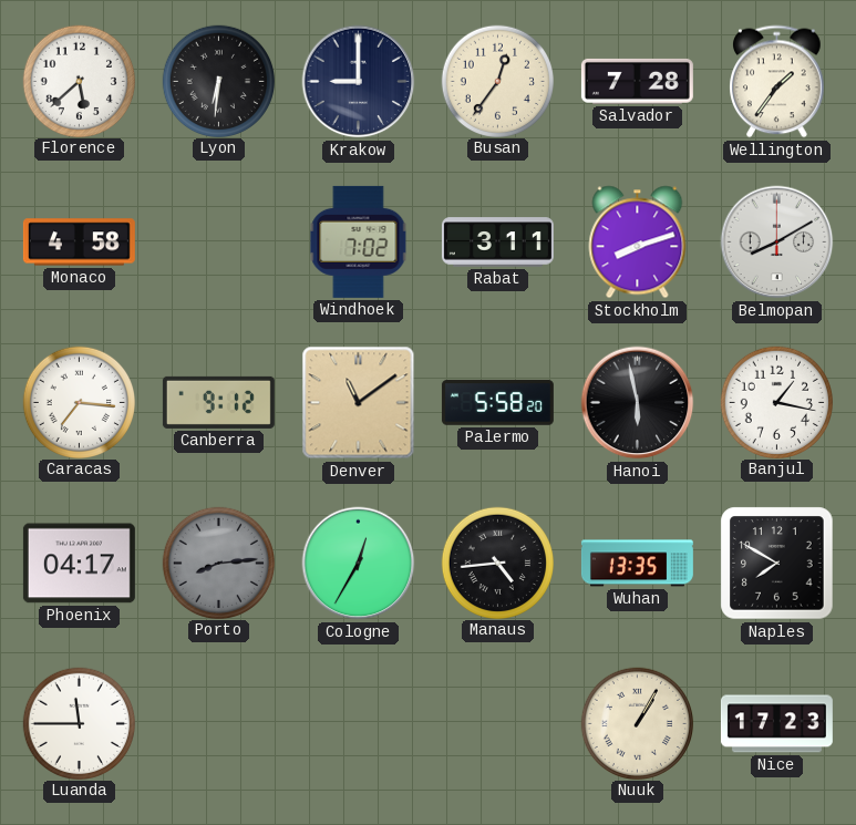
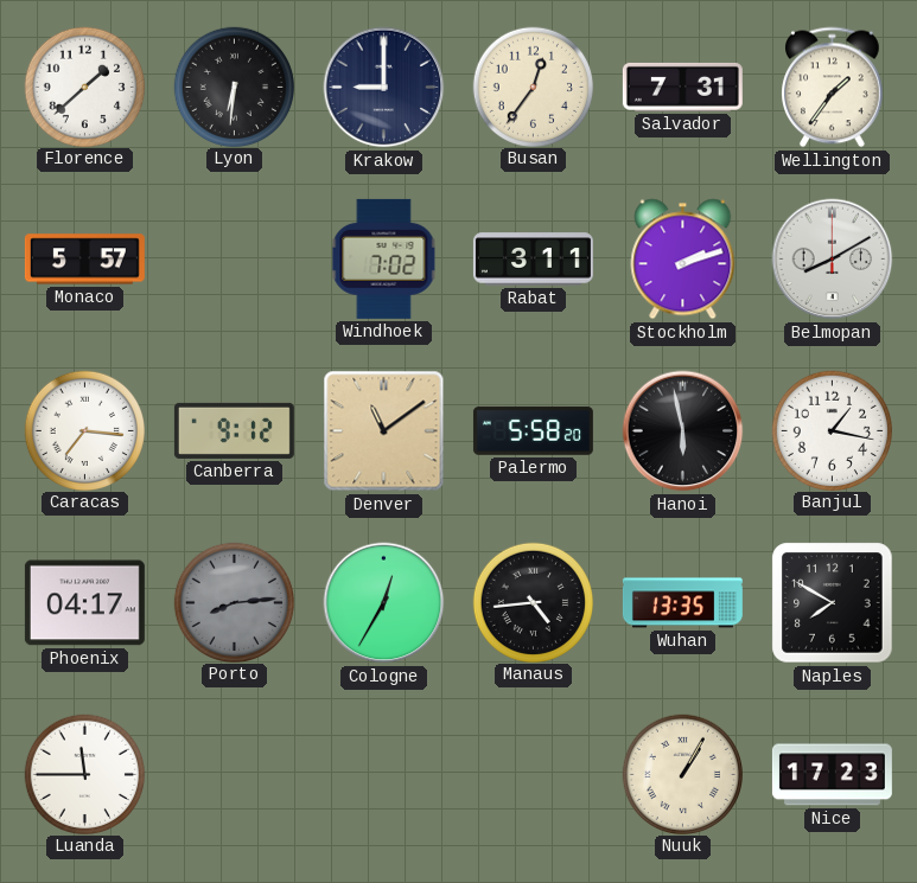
Florence: 5:38 -> 1:38
Salvador: 7:28 -> 7:31
Monaco: 4:58 -> 5:57
Stockholm: 8:12 -> 2:12
